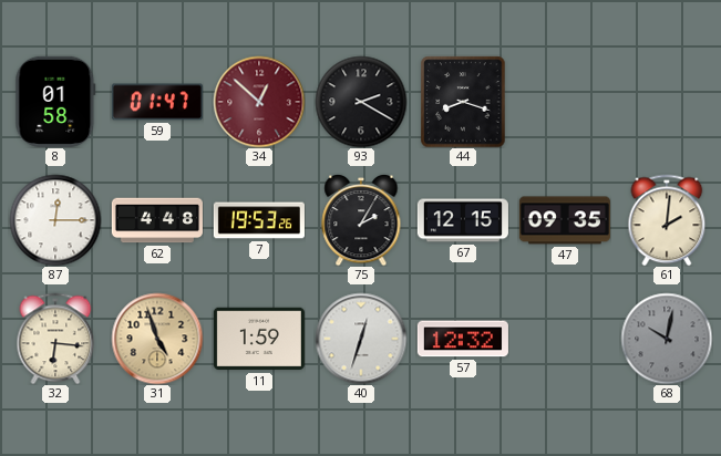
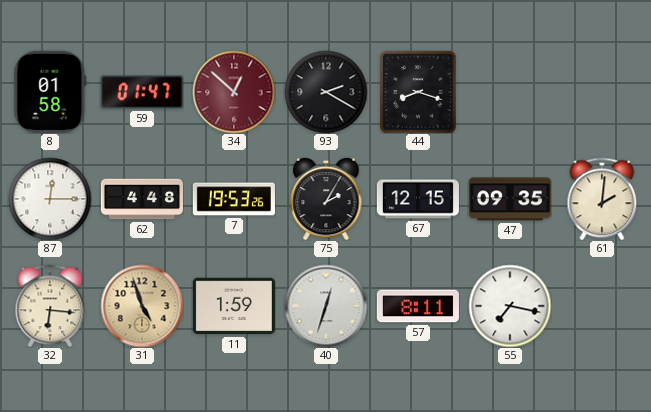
57: 12:32 -> 8:11
55: none -> 7:17
68: 10:02 -> none
